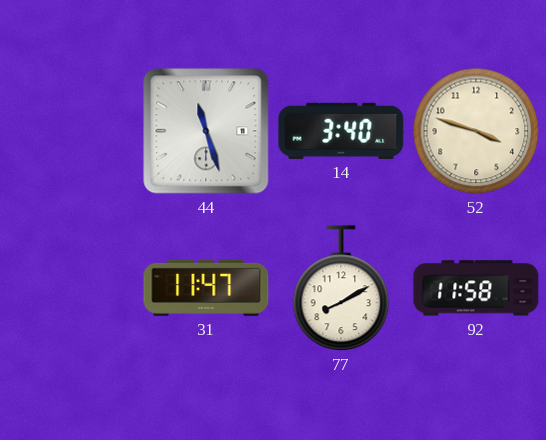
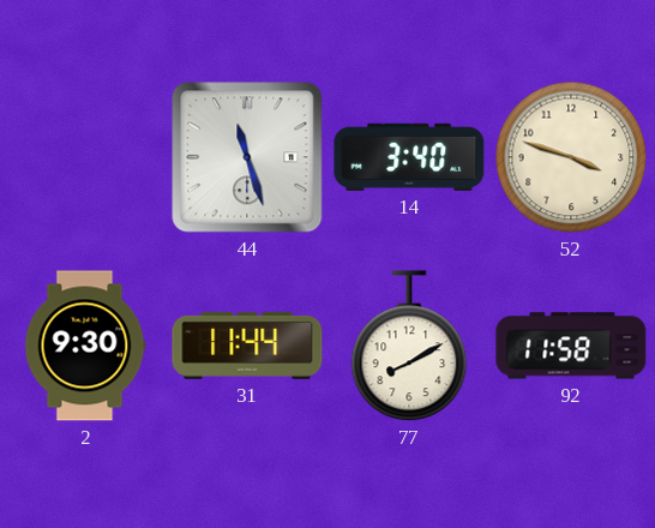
2: none -> 9:30
31: 11:47 -> 11:44
